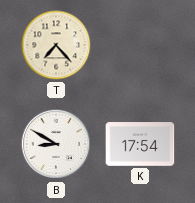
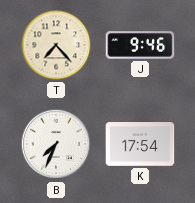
J: none -> 9:46
B: 8:50 -> 7:34
